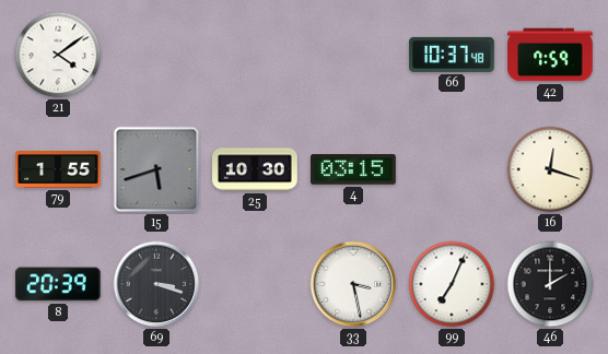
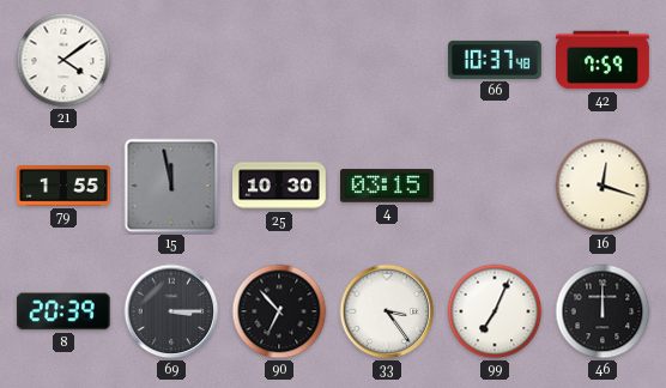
15: 5:42 -> 11:58
69: 3:18 -> 3:15
90: none -> 6:53
33: 3:28 -> 3:24
46: 2:00 -> 12:00
